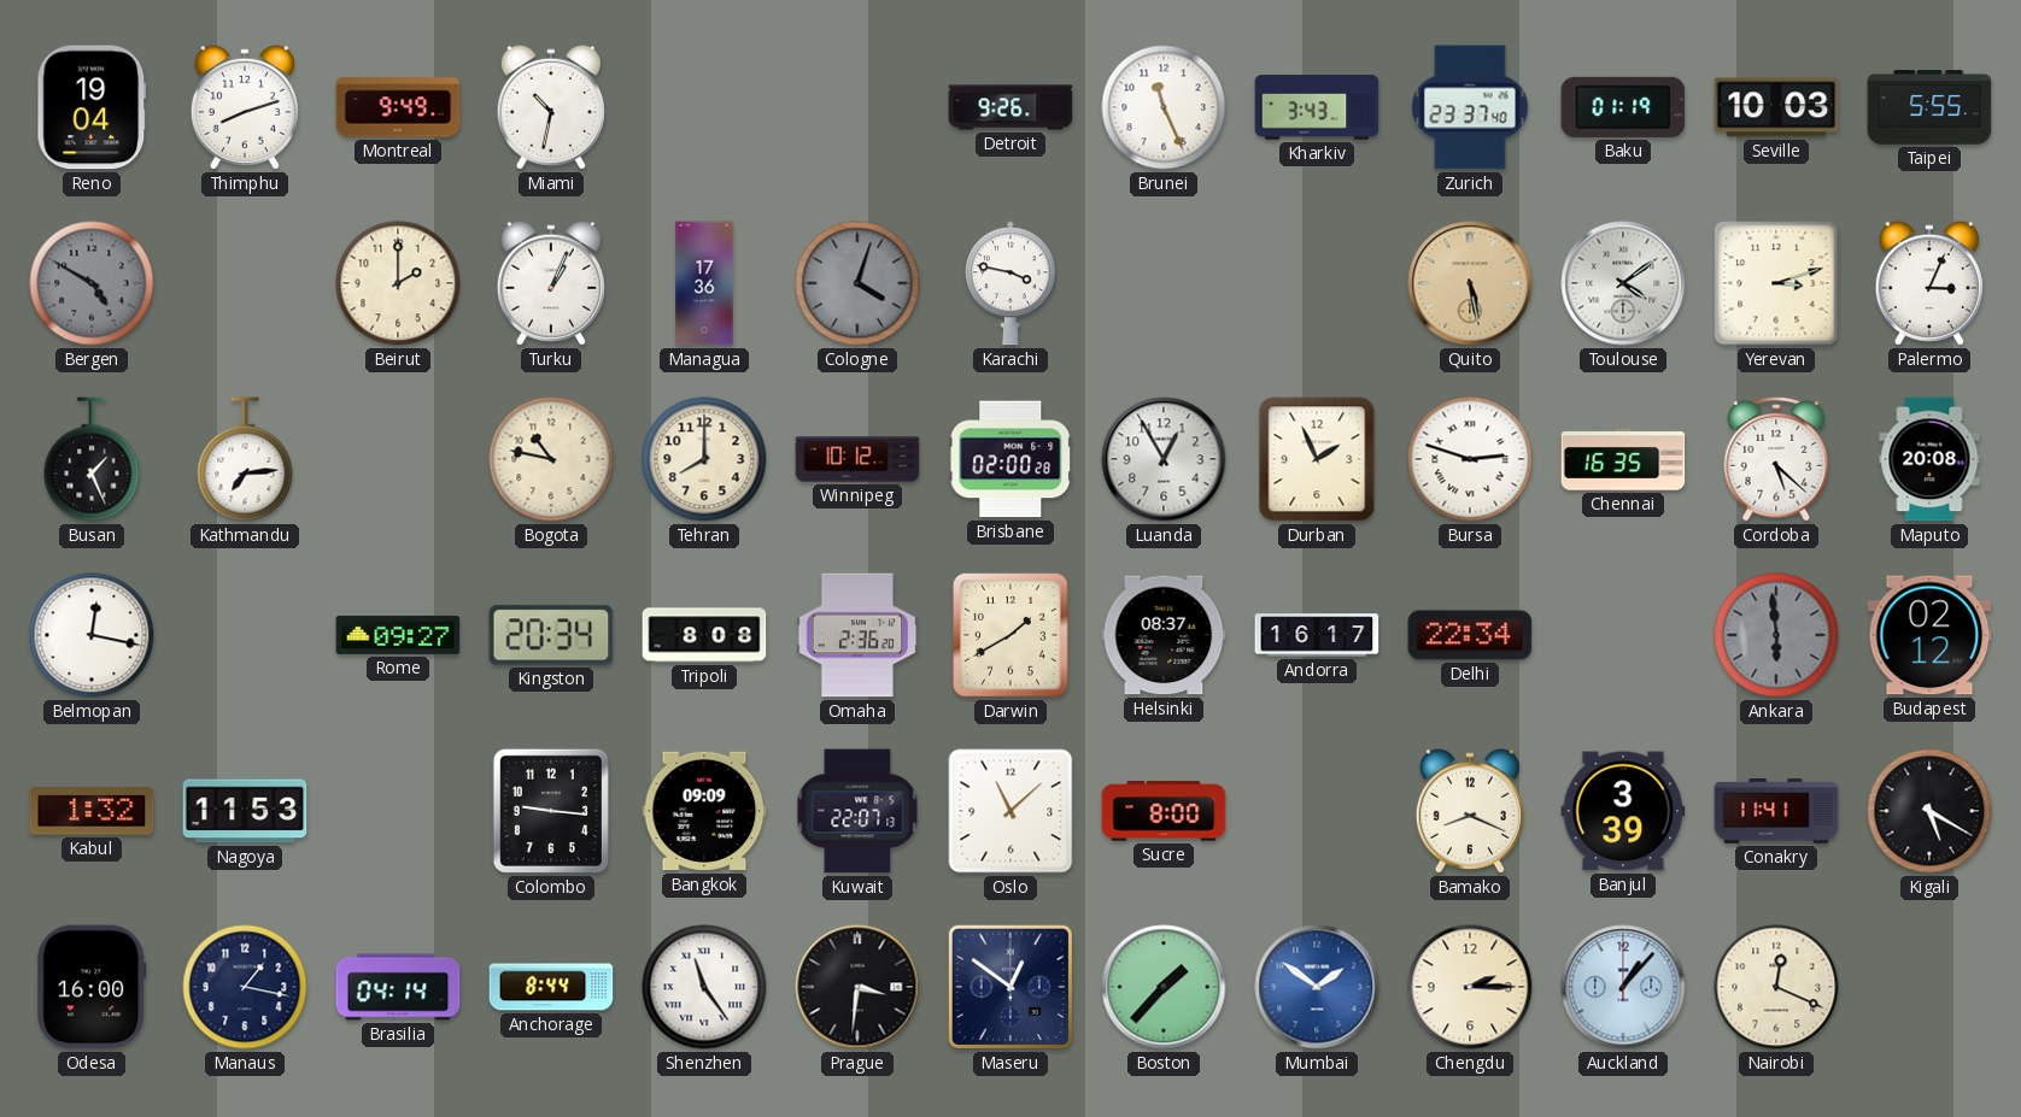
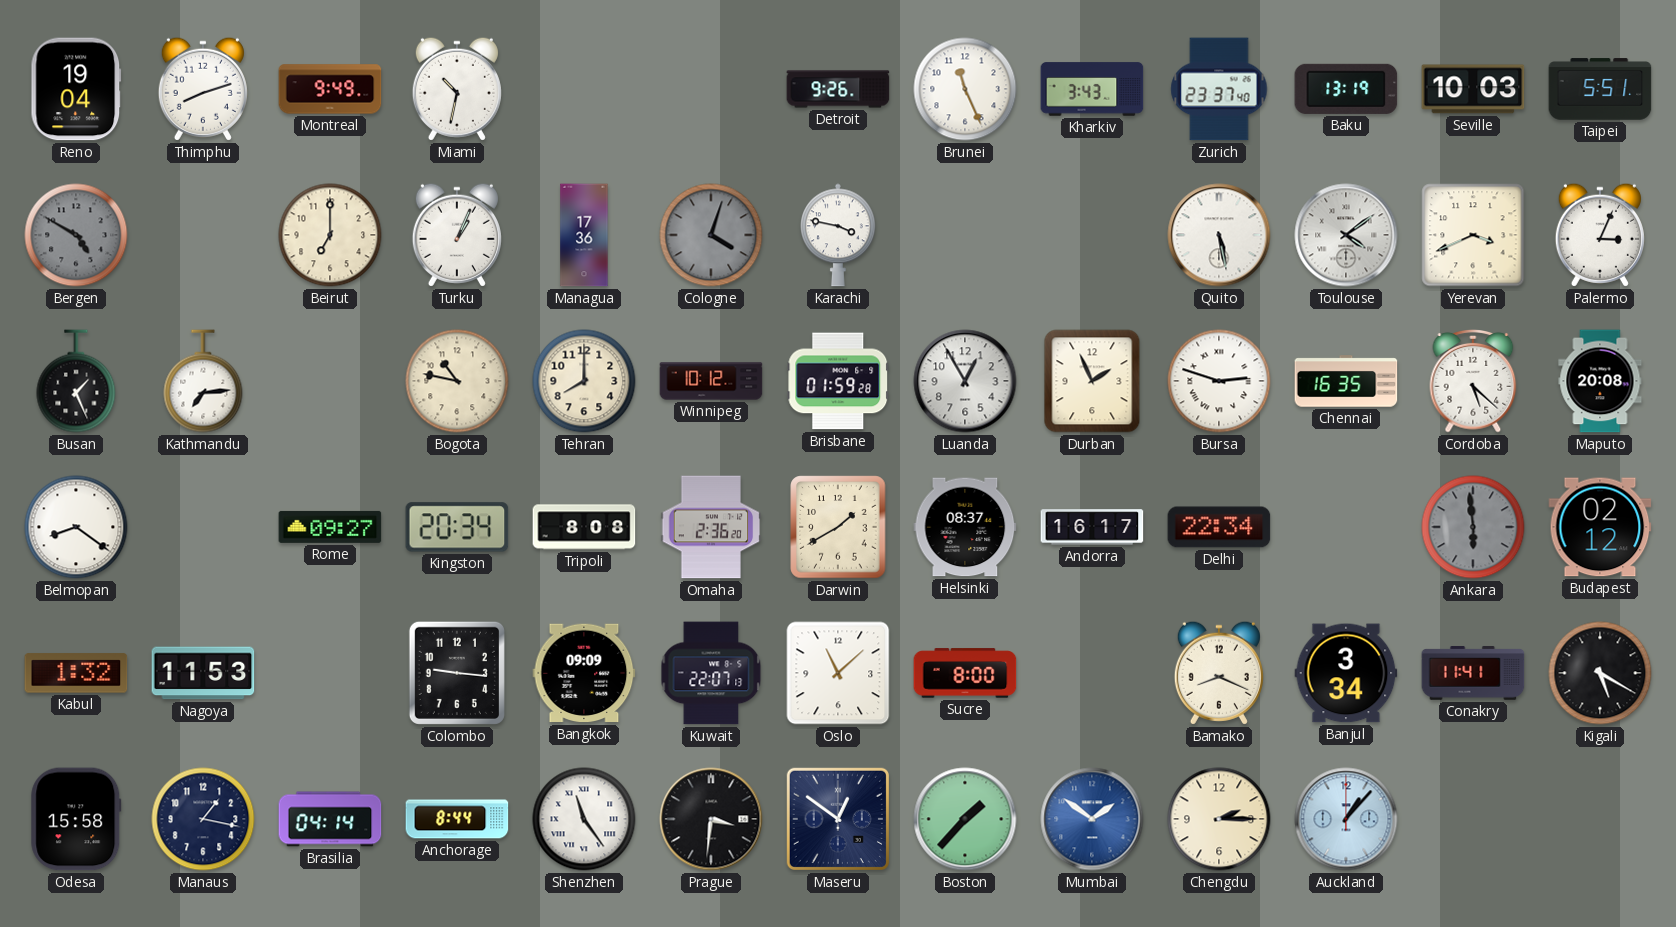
Baku: 01:19 -> 13:19
Taipei: 5:55 -> 5:51
Beirut: 2:00 -> 7:00
Quito dial: champagne -> white
Yerevan: 3:12 -> 3:41
Brisbane: 02:00 -> 01:59
Belmopan: 12:17 -> 8:21
Banjul: 3:39 -> 3:34
Odesa: 16:00 -> 15:58
Nairobi: 12:19 -> none
